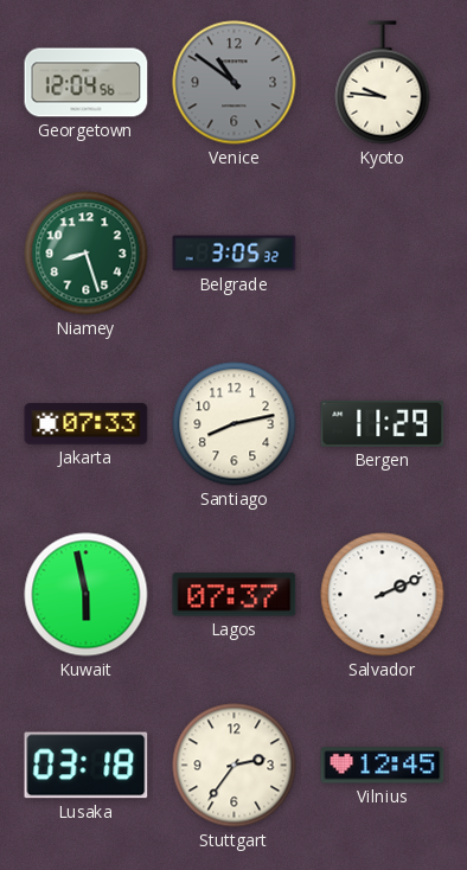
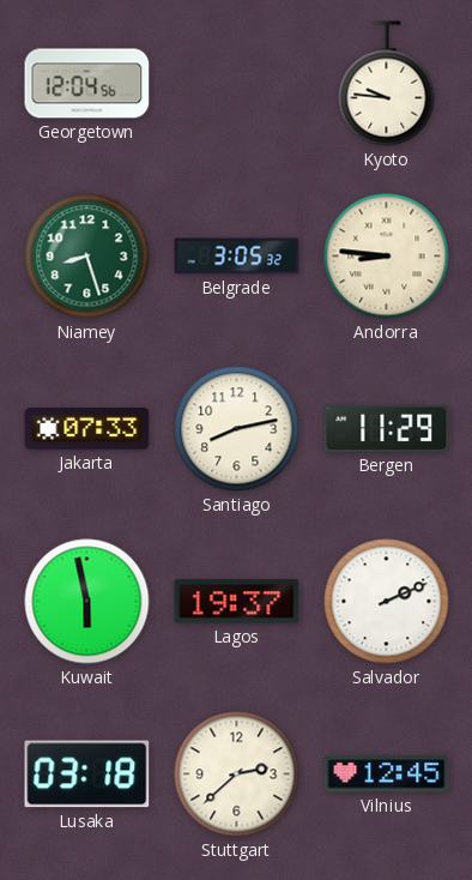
Venice: 10:51 -> none
Andorra: none -> 8:46
Lagos: 07:37 -> 19:37
Stuttgart: 2:36 -> 2:38
